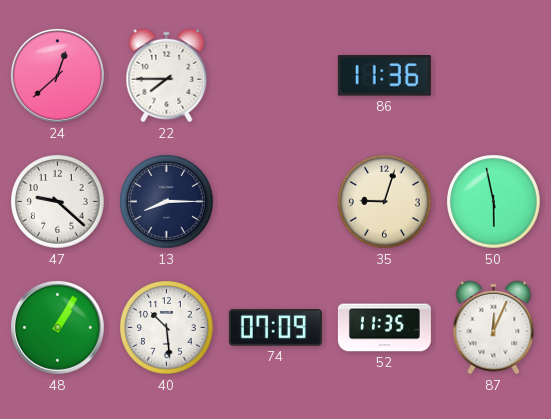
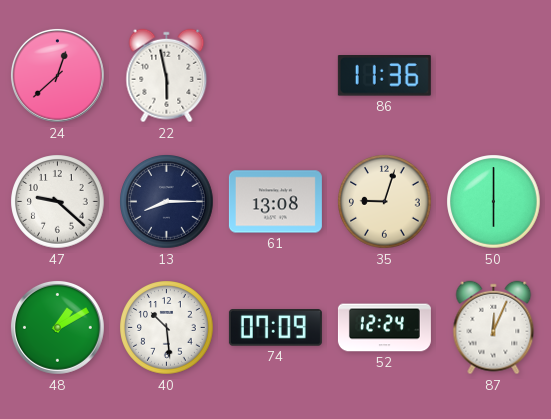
22: 7:45 -> 5:58
61: none -> 13:08
50: 5:58 -> 6:00
48: 1:05 -> 1:10
52: 11:35 -> 12:24
